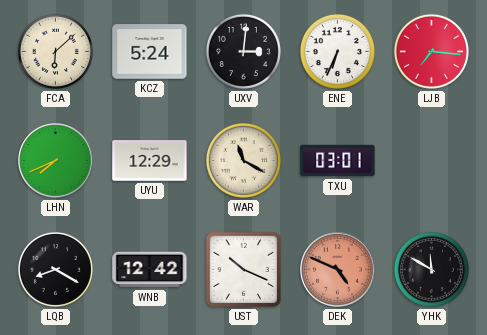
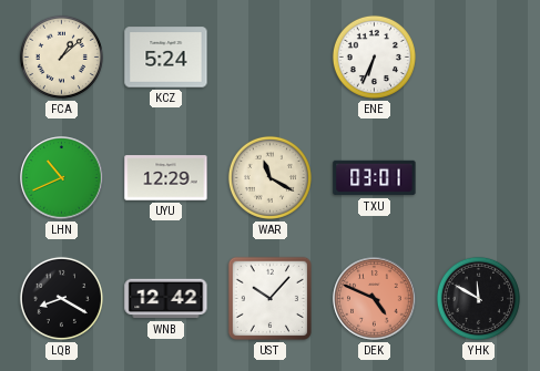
FCA: 6:08 -> 1:08
UXV: 3:01 -> none
LJB: 7:16 -> none
LHN: 7:41 -> 10:41
UST: 10:19 -> 10:07
